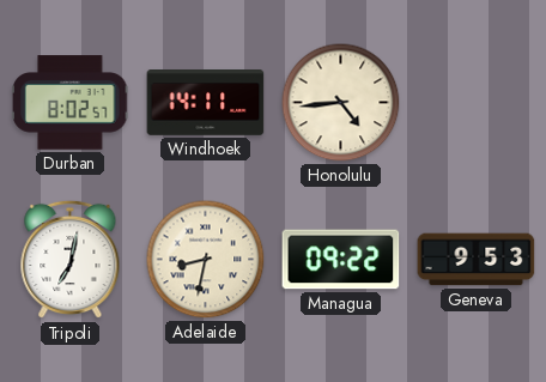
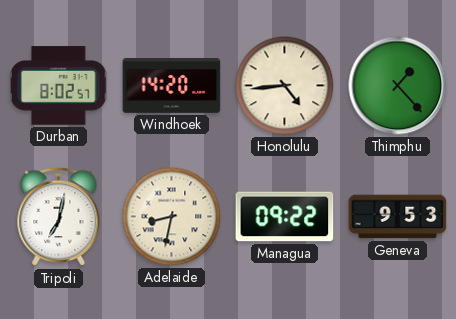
Windhoek: 14:11 -> 14:20
Thimphu: none -> 1:23
